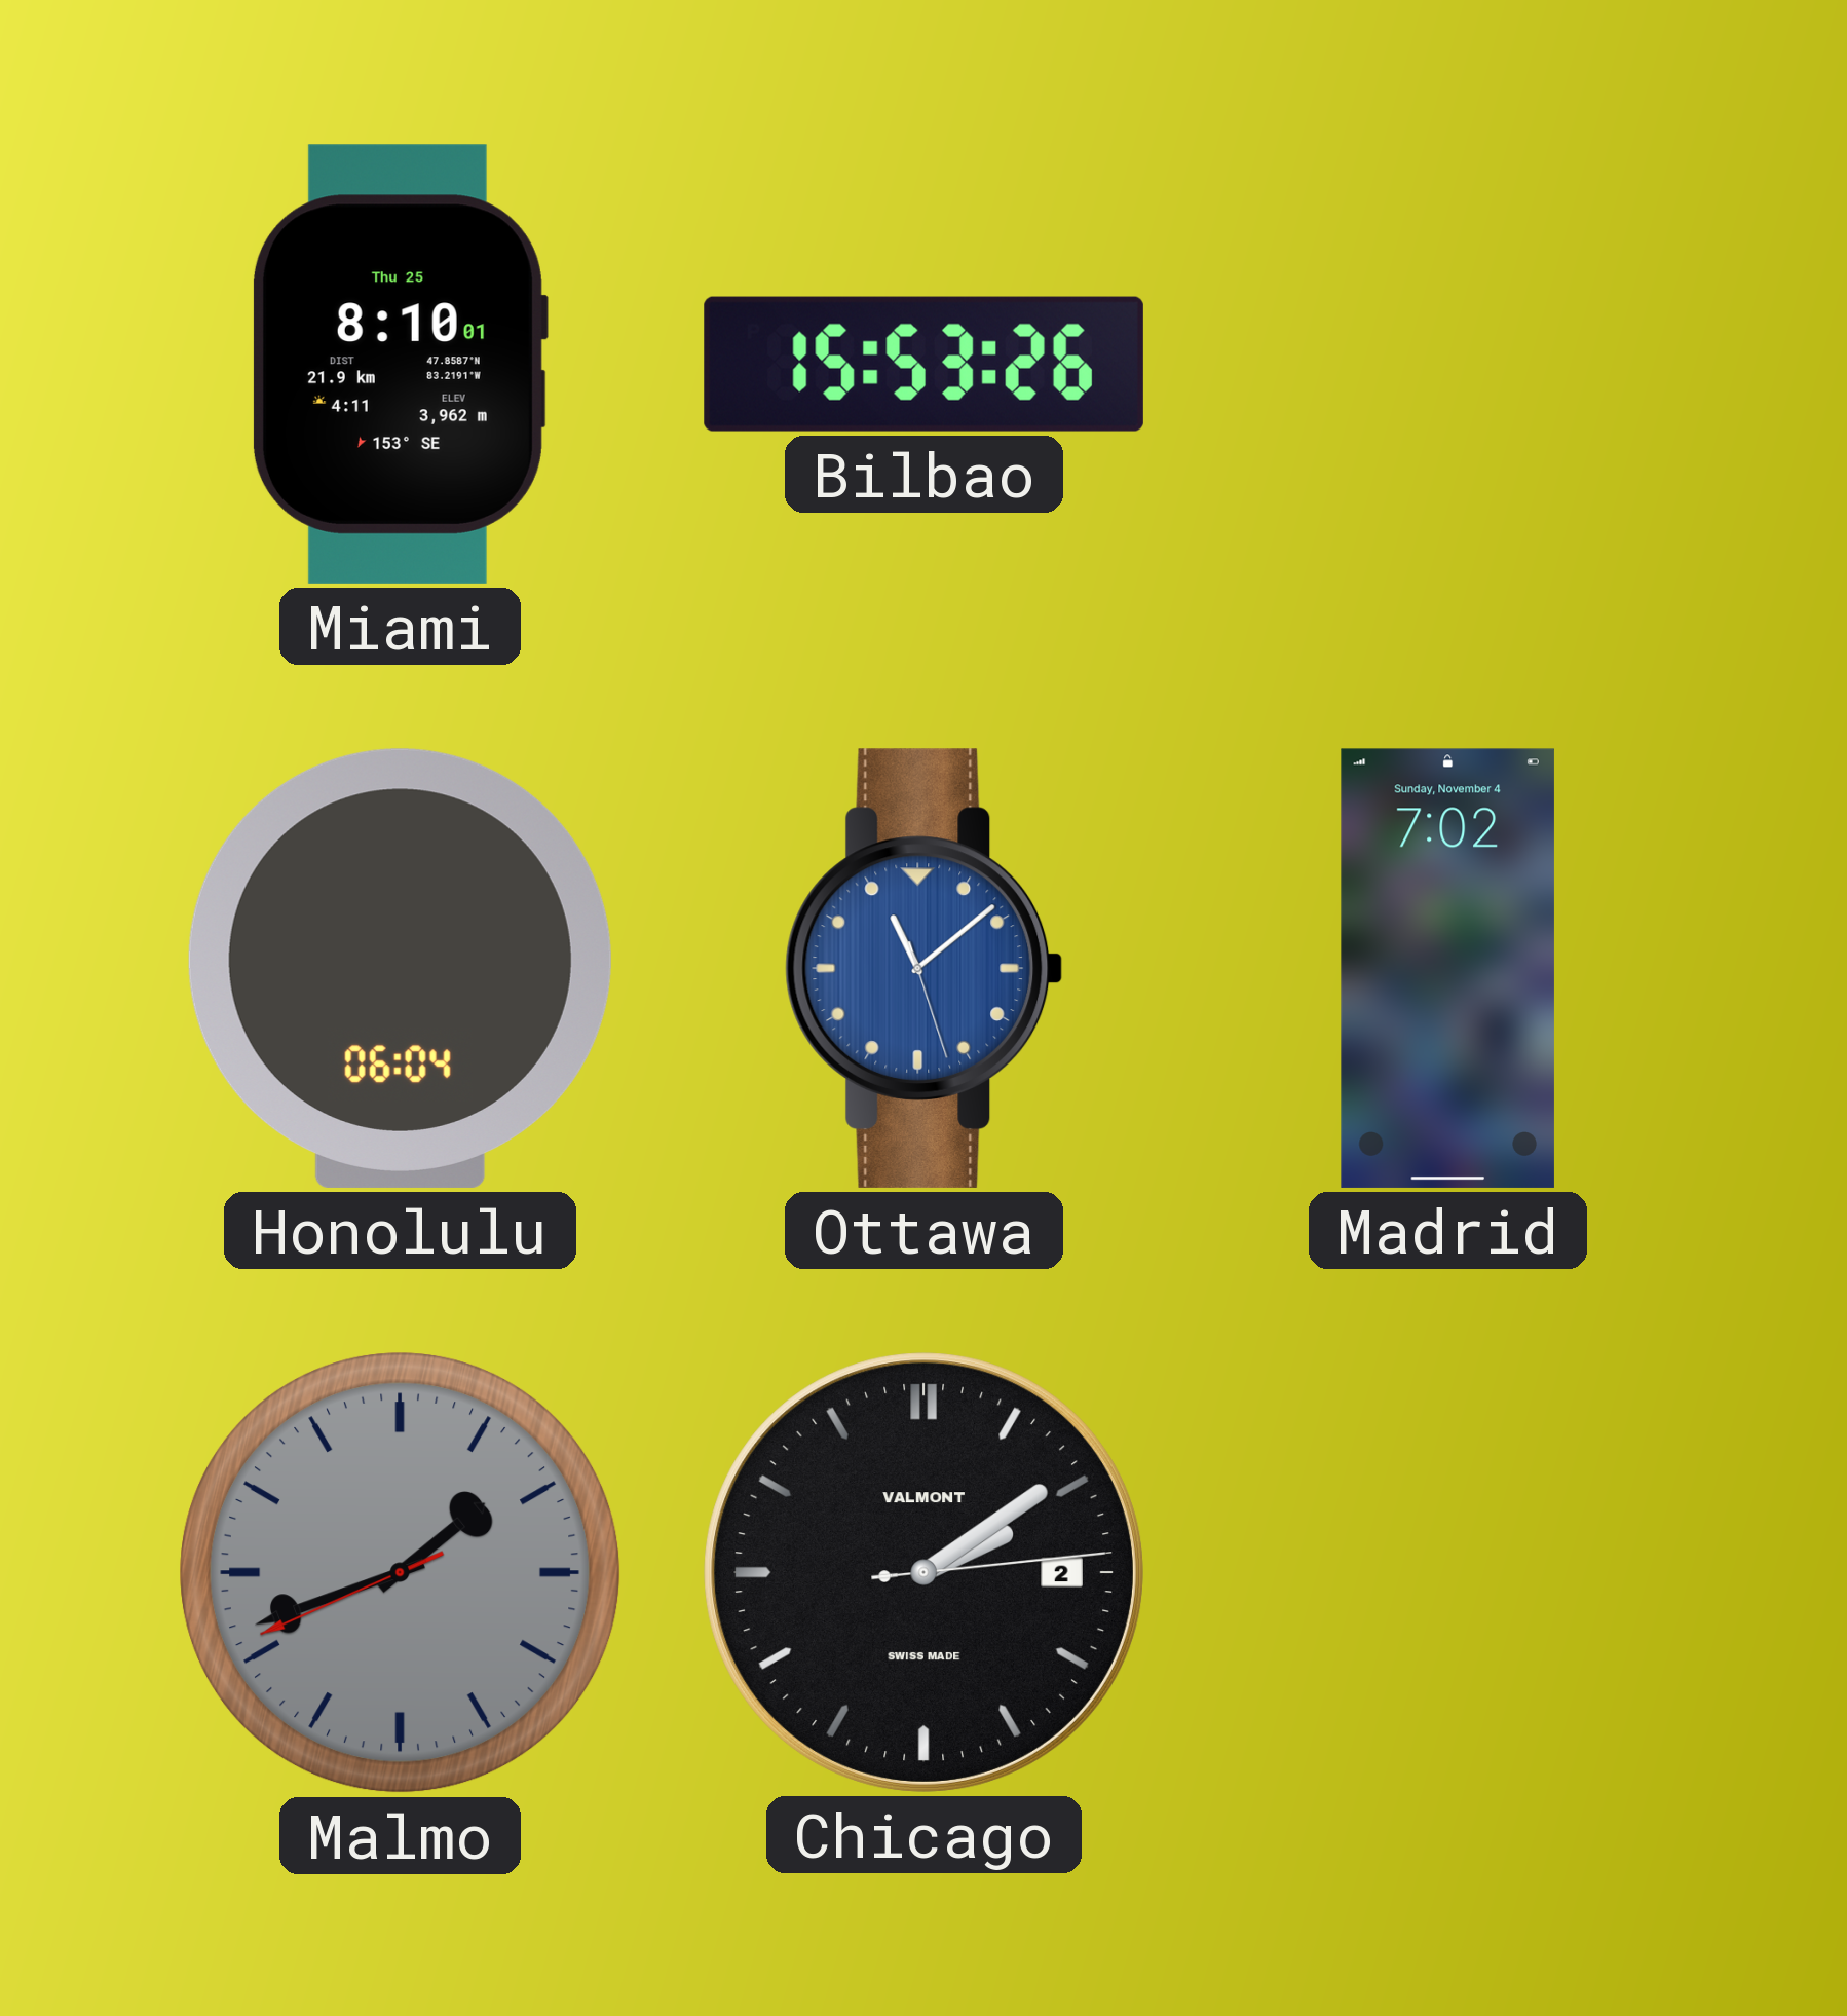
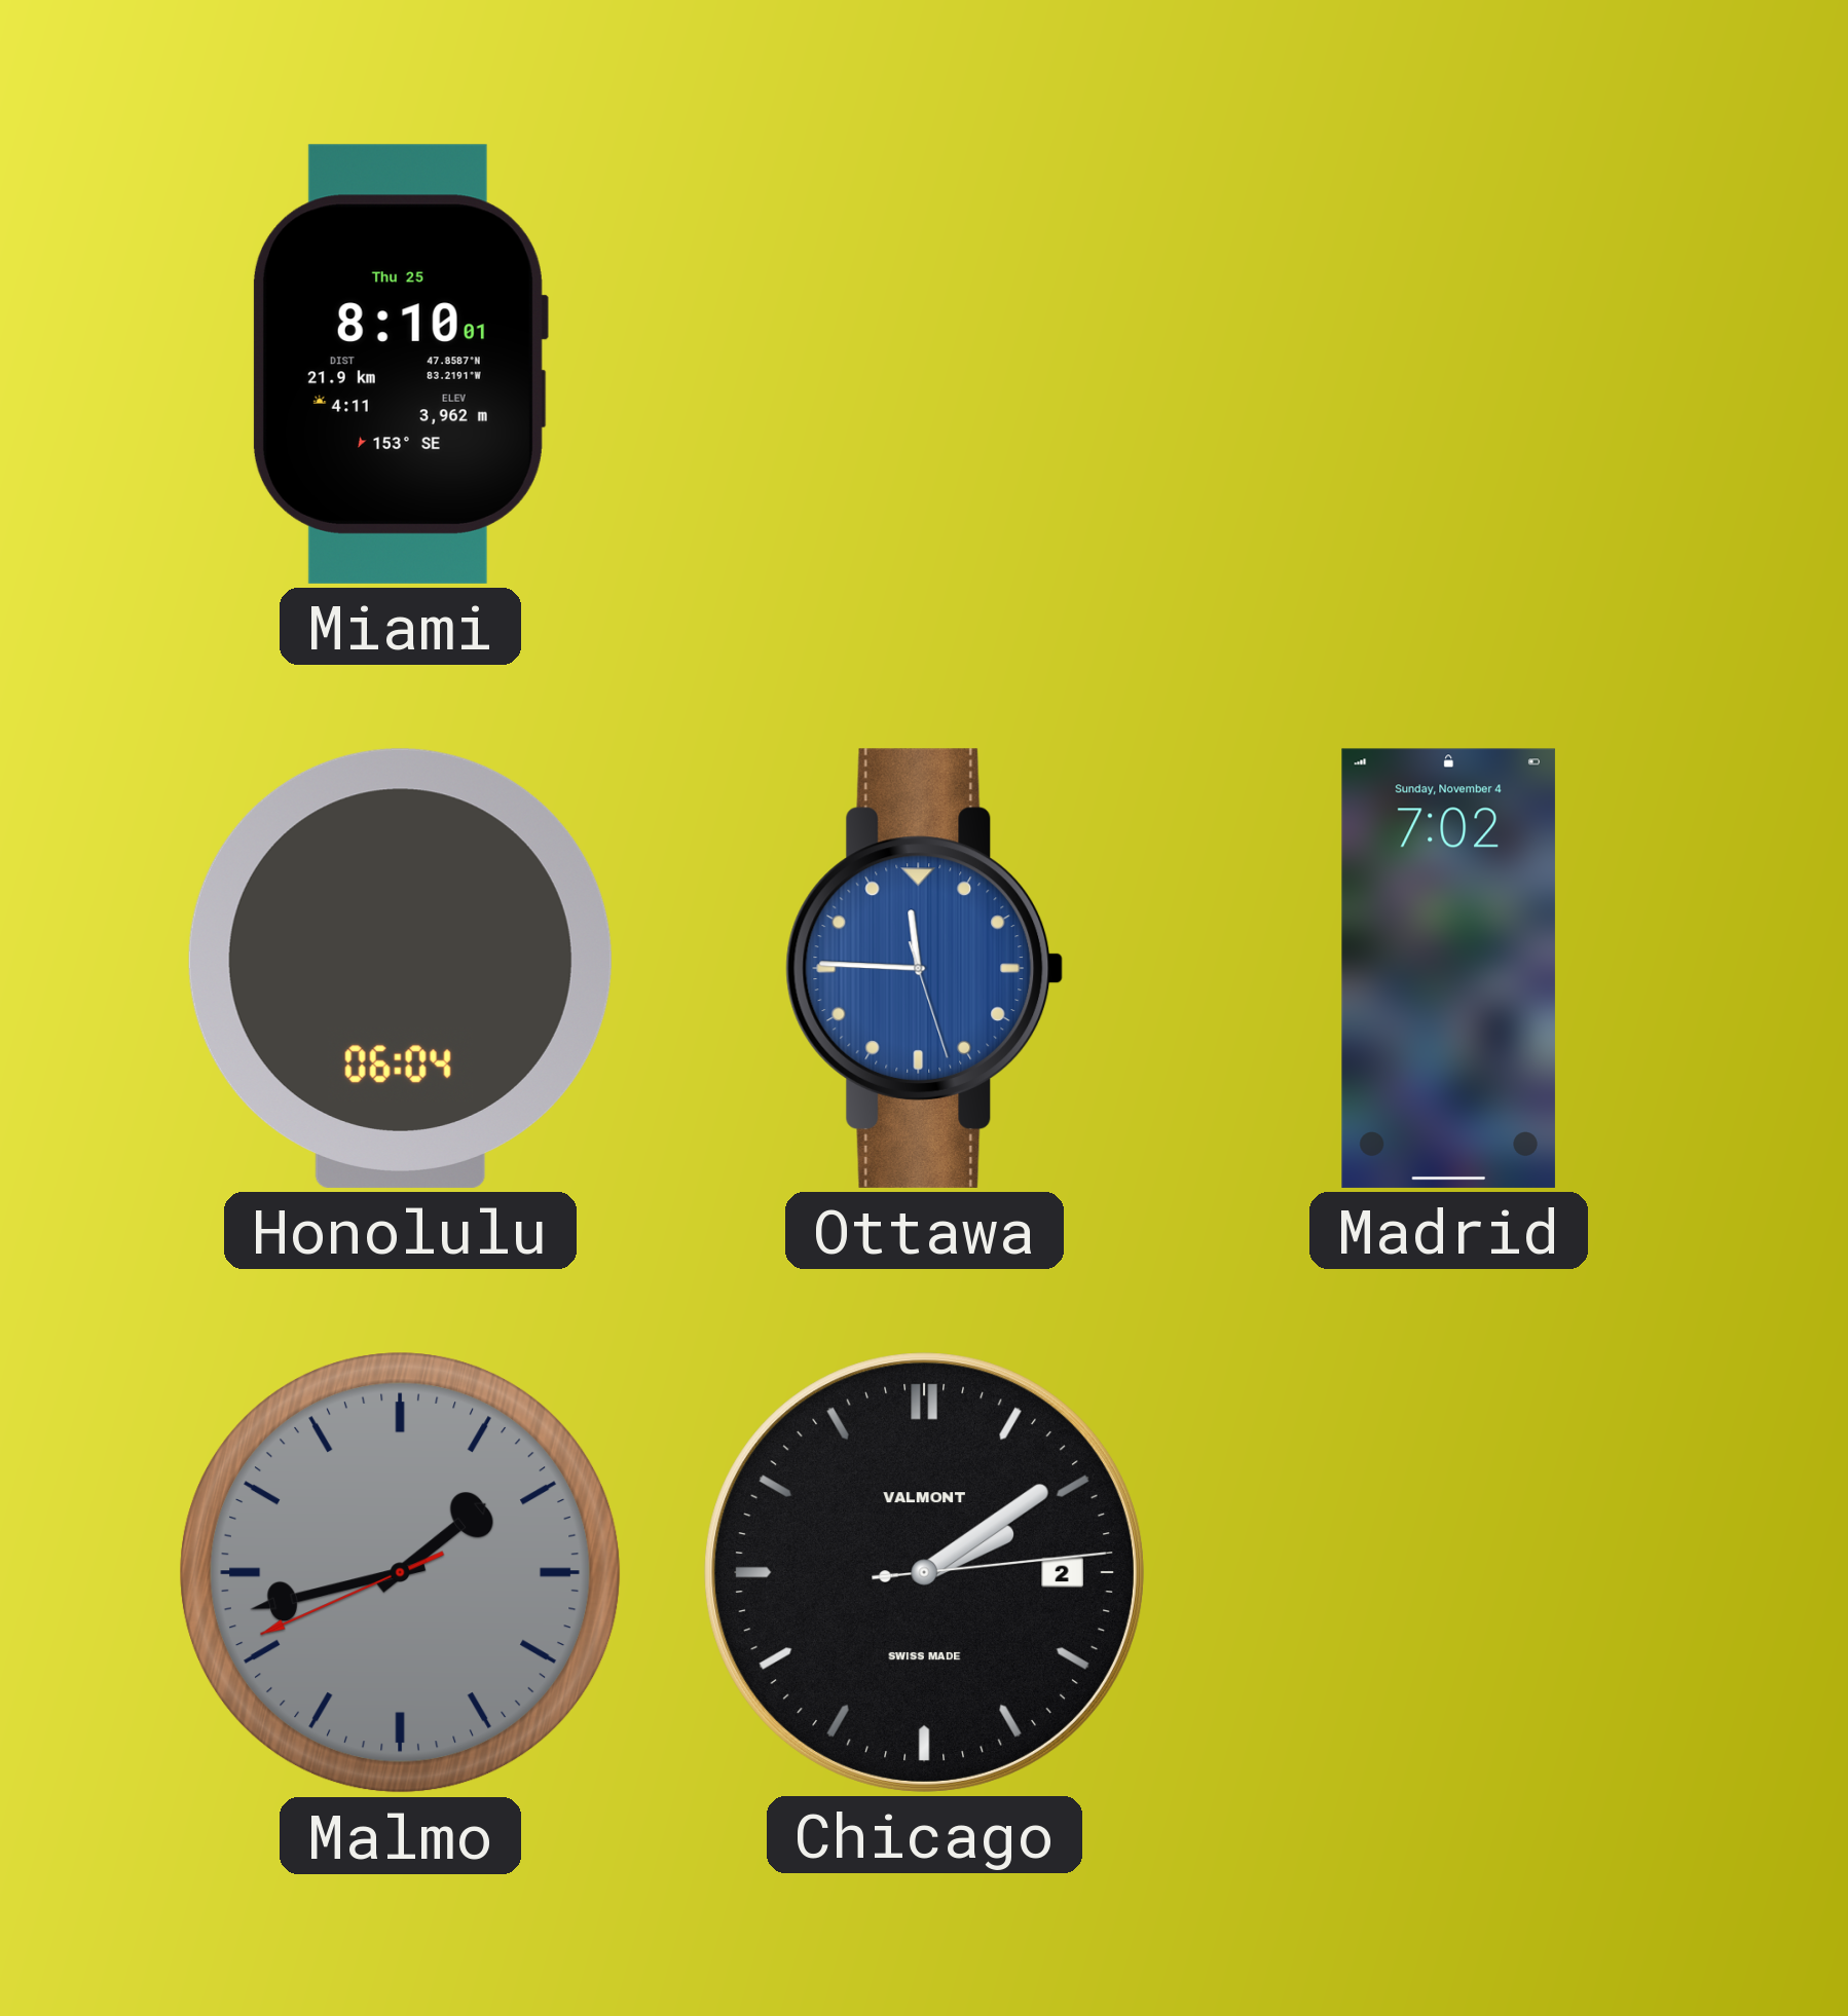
Bilbao: 15:53 -> none
Ottawa: 11:08 -> 11:45
Malmo: 1:41 -> 1:42
